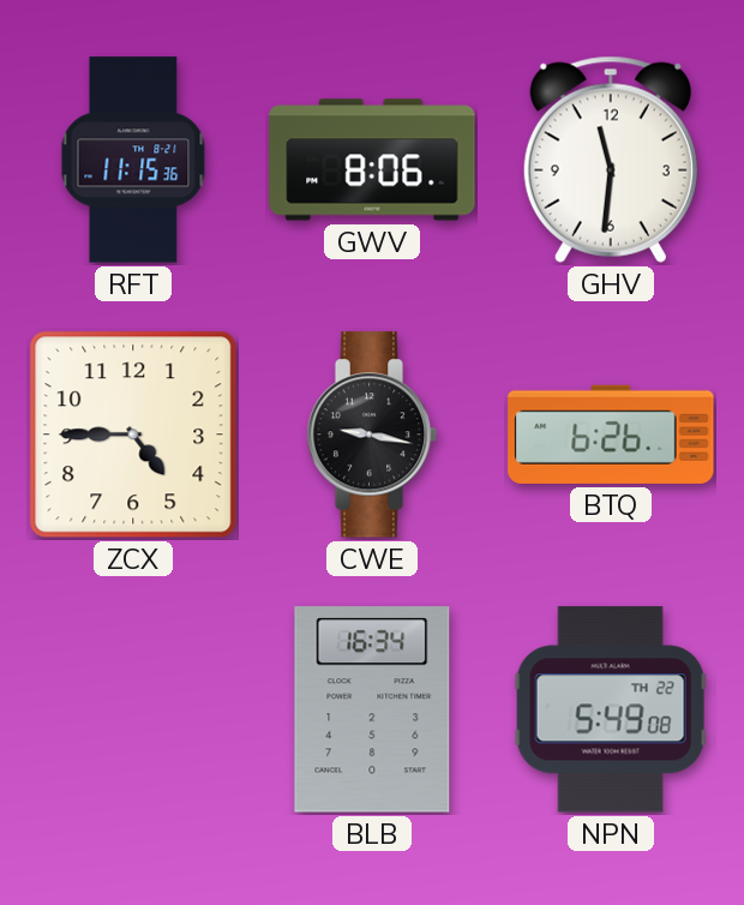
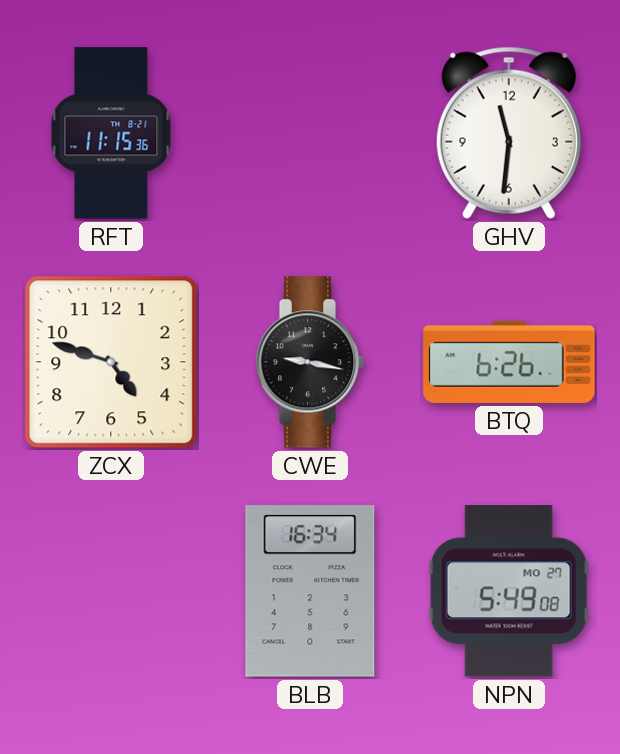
GWV: 8:06 -> none
ZCX: 4:45 -> 4:48
NPN date: TH 22 -> MO 27
